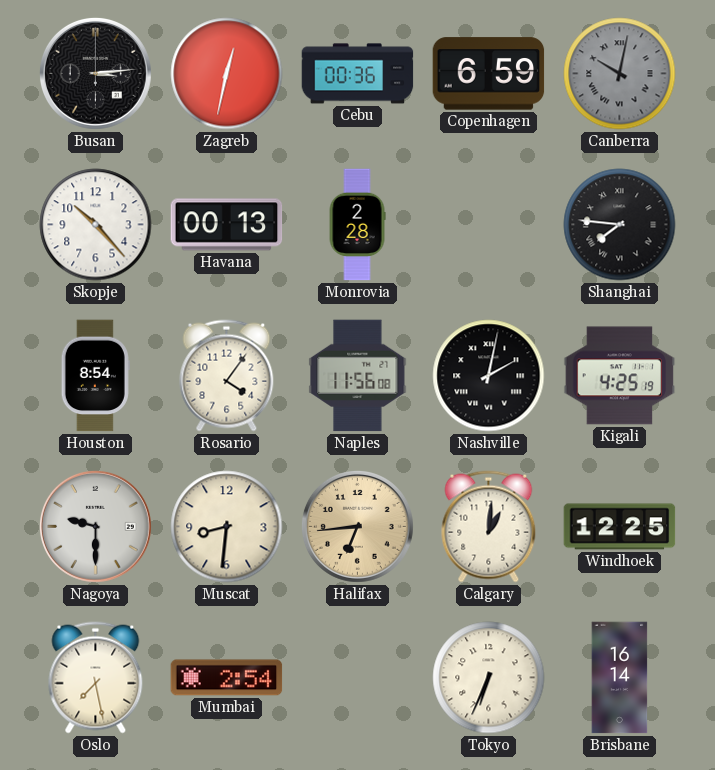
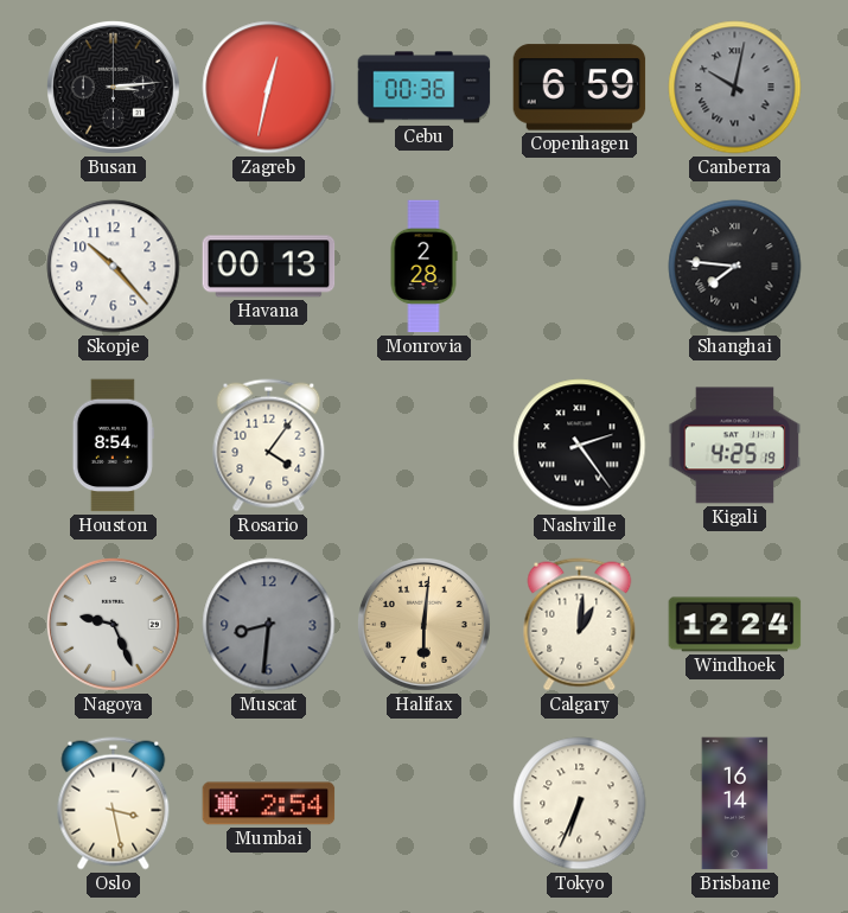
Naples: 11:56 -> none
Nashville: 2:02 -> 2:24
Nagoya: 9:30 -> 9:26
Muscat dial: cream -> grey
Halifax: 6:44 -> 6:01
Windhoek: 12:25 -> 12:24
Oslo: 7:28 -> 3:28
